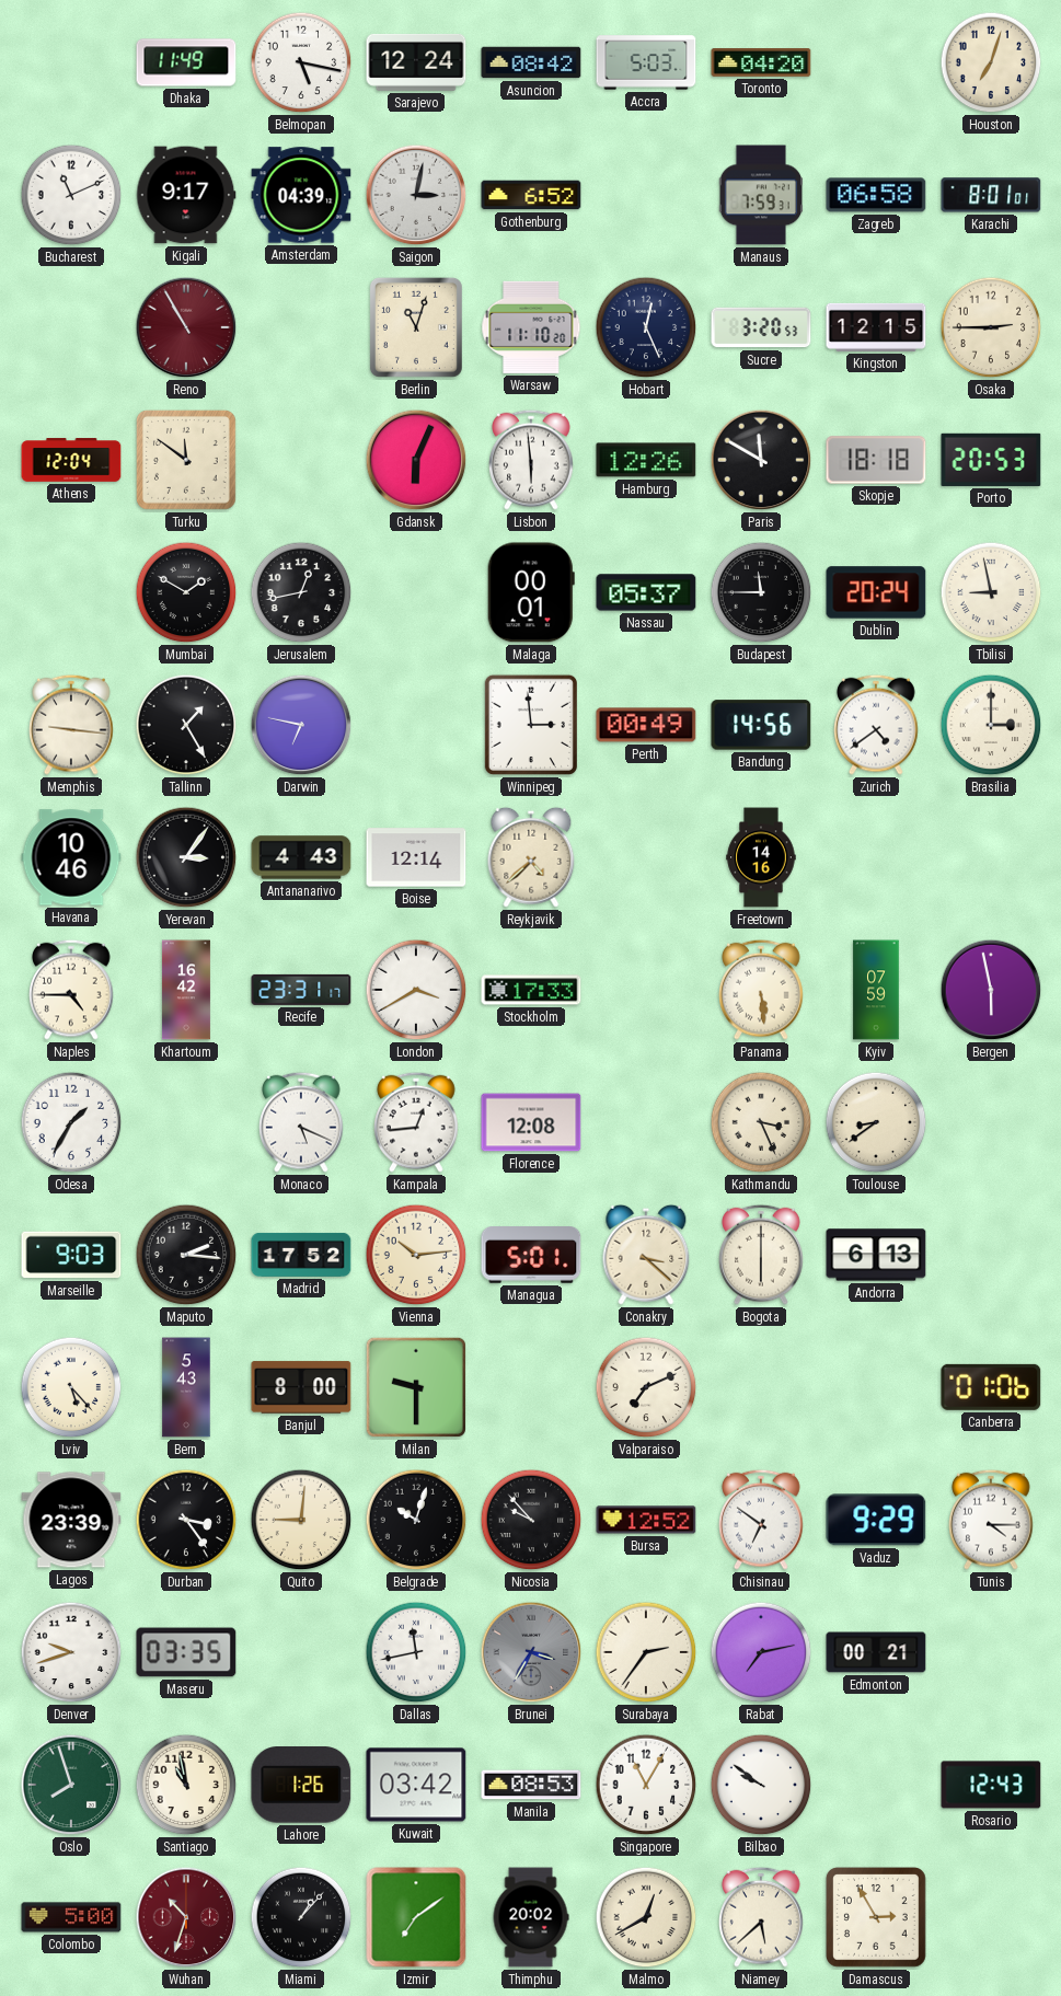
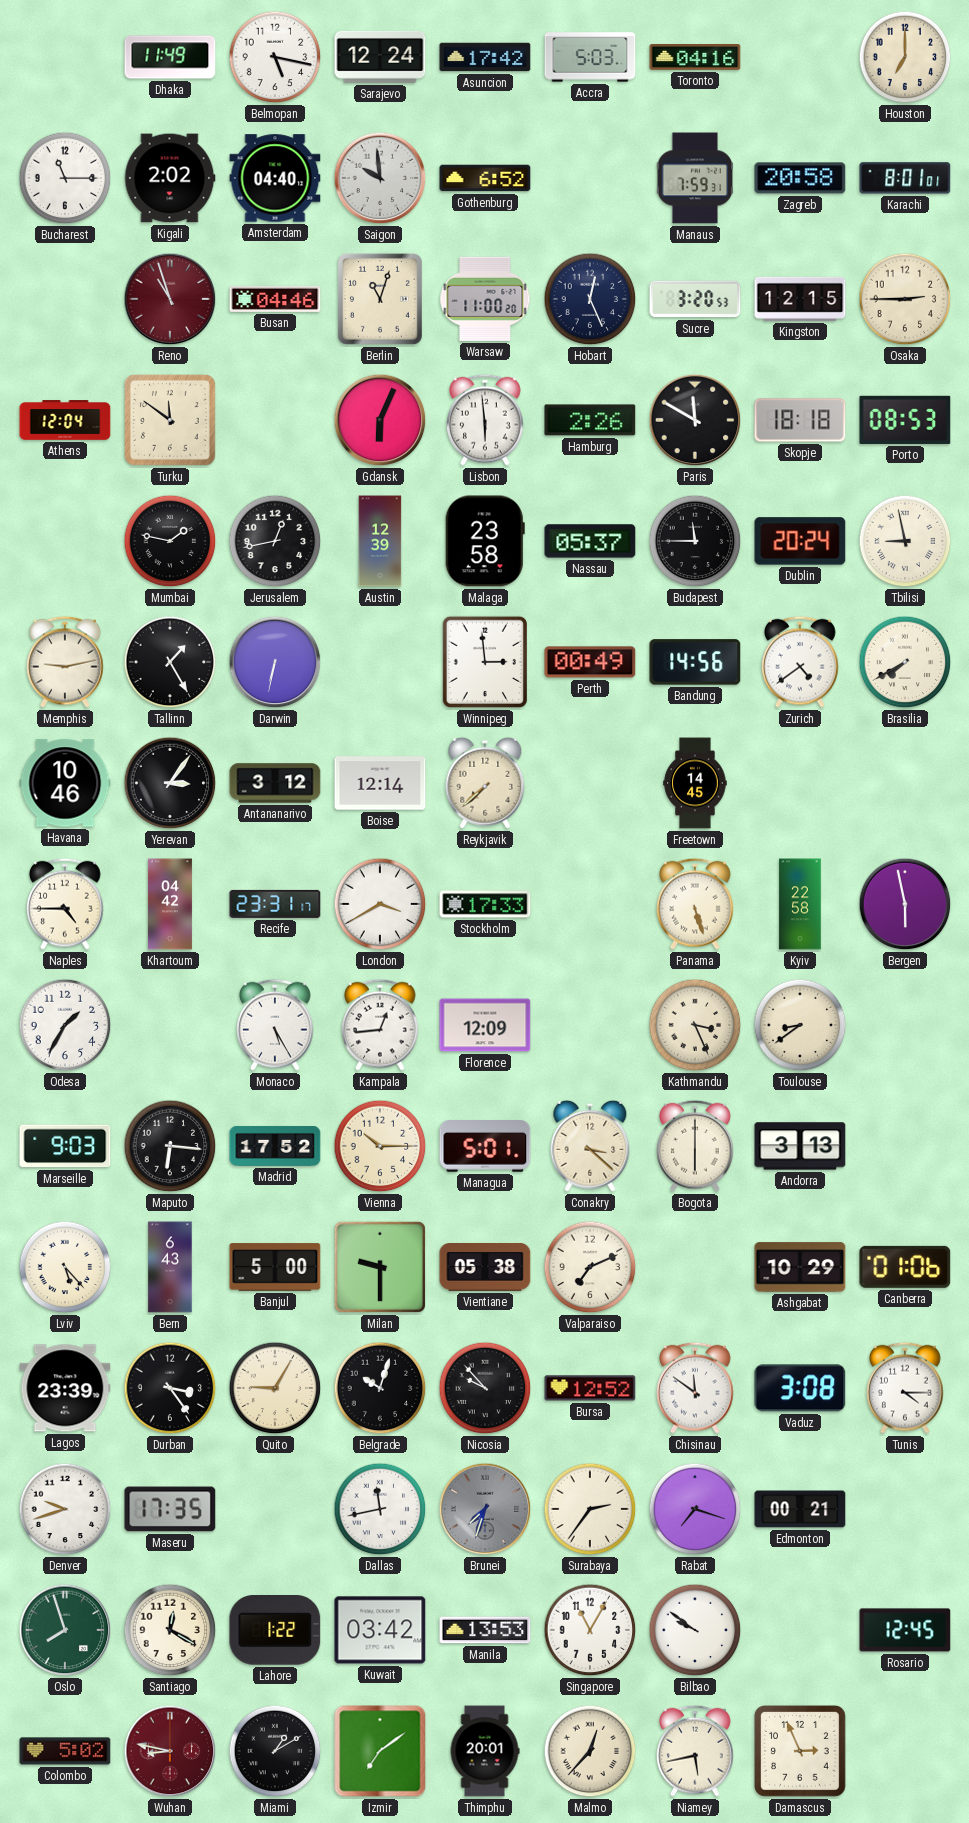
Asuncion: 08:42 -> 17:42
Toronto: 04:20 -> 04:16
Houston: 7:03 -> 7:00
Bucharest: 11:11 -> 11:15
Kigali: 9:17 -> 2:02
Amsterdam: 04:39 -> 04:40
Saigon: 3:02 -> 9:59
Zagreb: 06:58 -> 20:58
Reno: 10:55 -> 10:57
Busan: none -> 04:46
Warsaw: 11:10 -> 11:00
Hamburg: 12:26 -> 2:26
Porto: 20:53 -> 08:53
Mumbai: 1:50 -> 1:47
Austin: none -> 12:39
Malaga: 00:01 -> 23:58
Memphis: 9:16 -> 9:13
Darwin: 6:47 -> 6:32
Brasilia: 3:00 -> 7:40
Antananarivo: 4:43 -> 3:12
Reykjavik: 4:38 -> 7:38
Freetown: 14:16 -> 14:45
Khartoum: 16:42 -> 04:42
Panama: 5:29 -> 5:27
Kyiv: 07:59 -> 22:58
Monaco: 5:19 -> 5:25
Florence: 12:08 -> 12:09
Maputo: 2:16 -> 6:16
Vienna: 10:14 -> 10:15
Andorra: 6:13 -> 3:13
Bern: 5:43 -> 6:43
Banjul: 8:00 -> 5:00
Vientiane: none -> 05:38
Ashgabat: none -> 10:29
Quito: 9:01 -> 9:05
Chisinau: 6:51 -> 11:51
Vaduz: 9:29 -> 3:08
Maseru: 03:35 -> 17:35
Brunei: 3:35 -> 7:33
Rabat: 7:13 -> 7:18
Santiago: 10:58 -> 12:20
Lahore: 1:26 -> 1:22
Manila: 08:53 -> 13:53
Rosario: 12:43 -> 12:45
Colombo: 5:00 -> 5:02
Wuhan: 10:33 -> 8:47
Miami: 1:07 -> 1:10
Thimphu: 20:02 -> 20:01
Malmo: 12:40 -> 12:37
Niamey: 5:38 -> 5:43
Damascus: 2:55 -> 2:56
